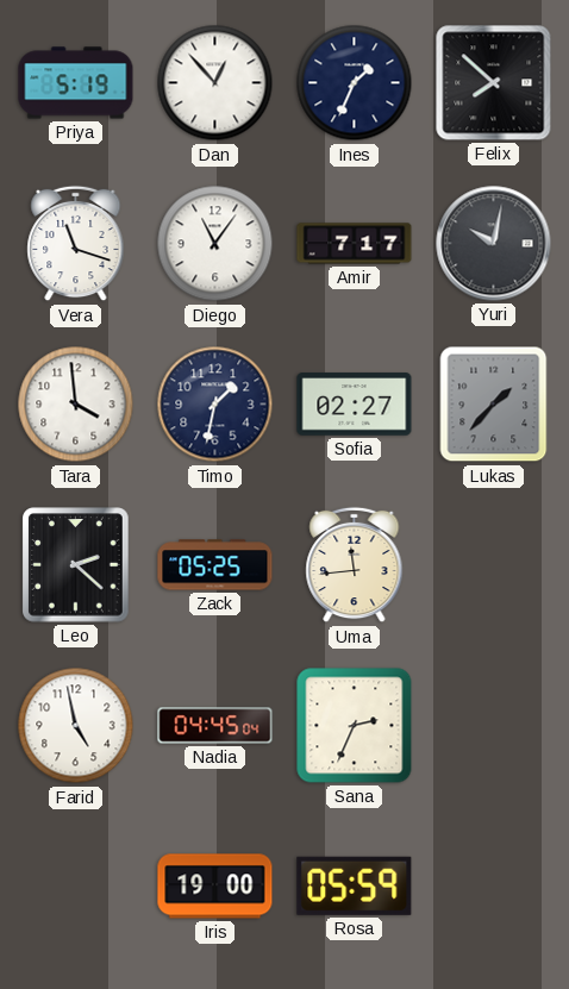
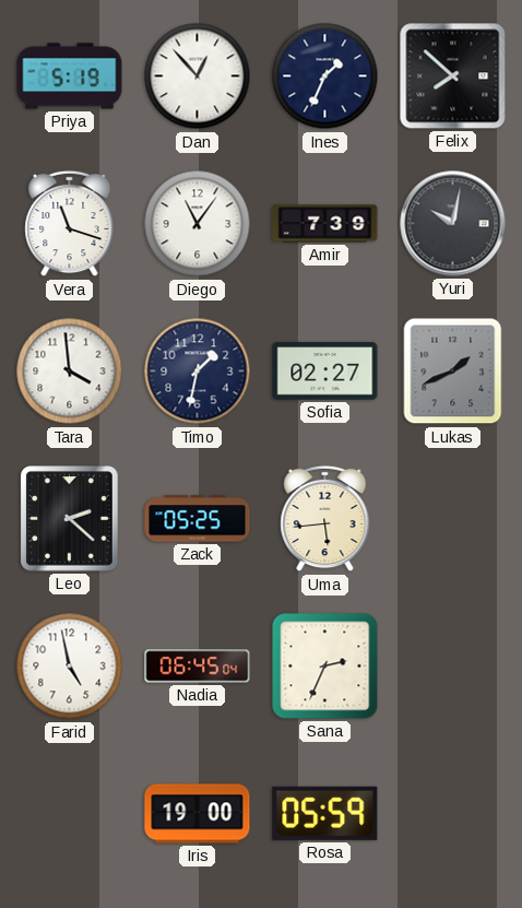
Amir: 7:17 -> 7:39
Lukas: 1:37 -> 1:41
Uma: 11:44 -> 5:44
Nadia: 04:45 -> 06:45
